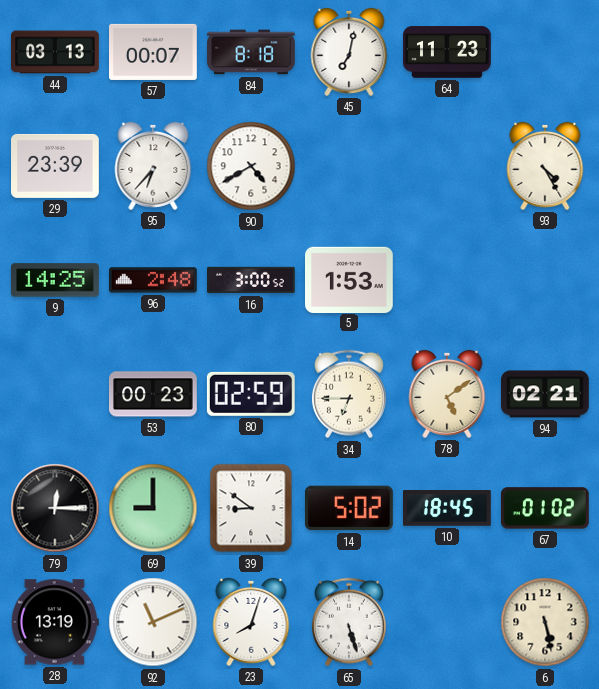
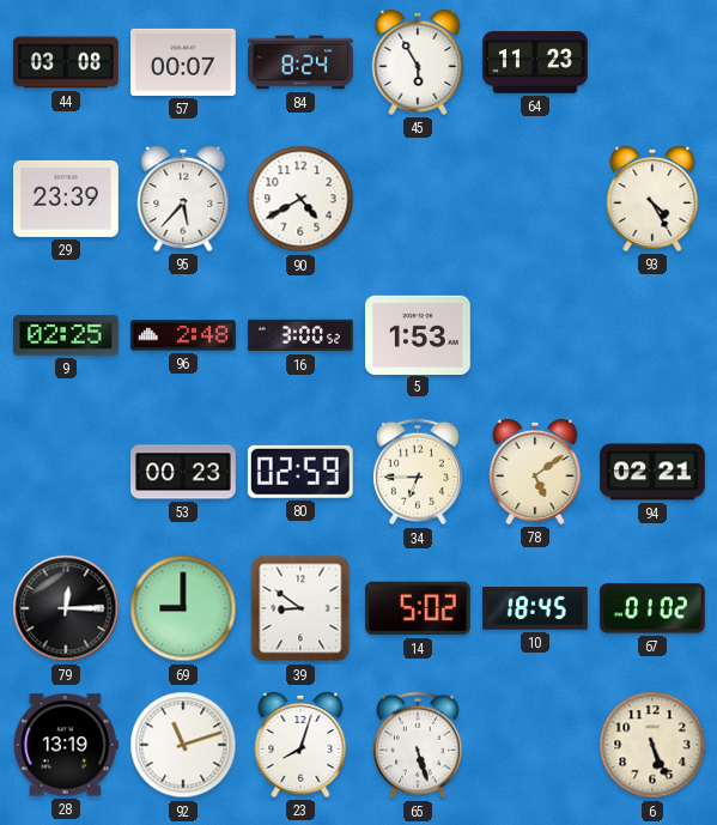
44: 03:13 -> 03:08
84: 8:18 -> 8:24
45: 7:02 -> 5:55
95: 6:37 -> 5:37
9: 14:25 -> 02:25
92: 11:11 -> 11:12
6: 5:28 -> 5:26
